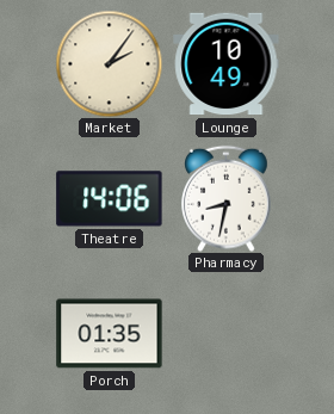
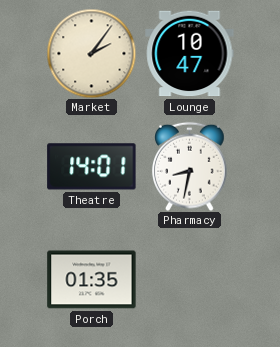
Lounge: 10:49 -> 10:47
Theatre: 14:06 -> 14:01
